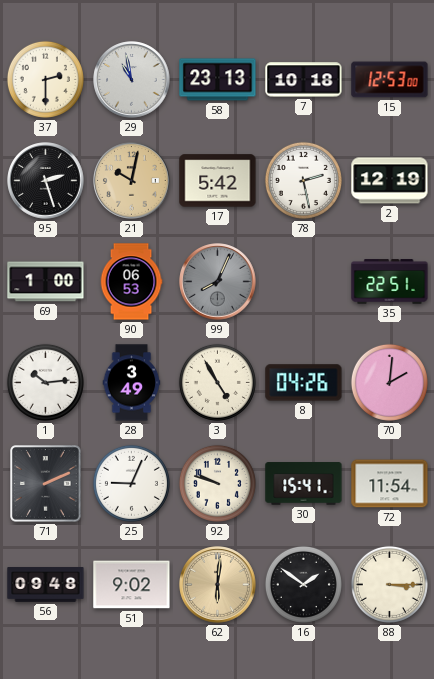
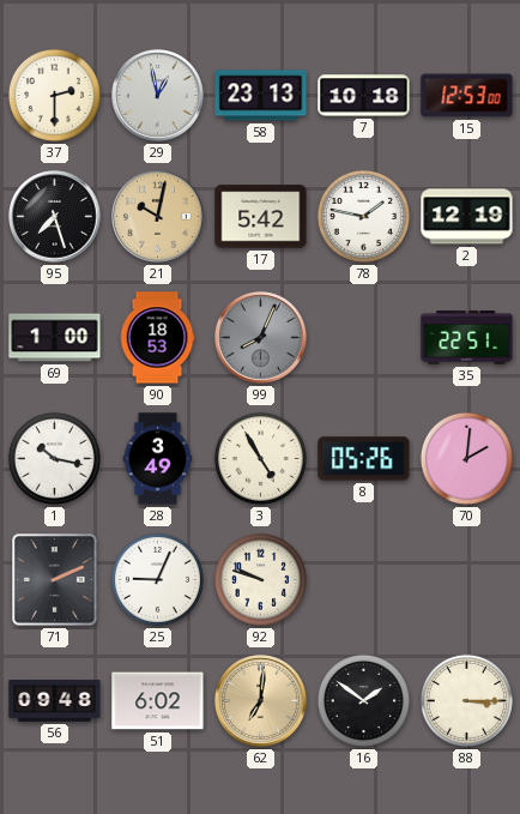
29: 10:58 -> 12:58
95: 2:27 -> 7:27
78: 2:28 -> 1:47
90: 06:53 -> 18:53
1: 10:14 -> 10:17
8: 04:26 -> 05:26
30: 15:41 -> none
72: 11:54 -> none
51: 9:02 -> 6:02
62: 6:01 -> 7:01
